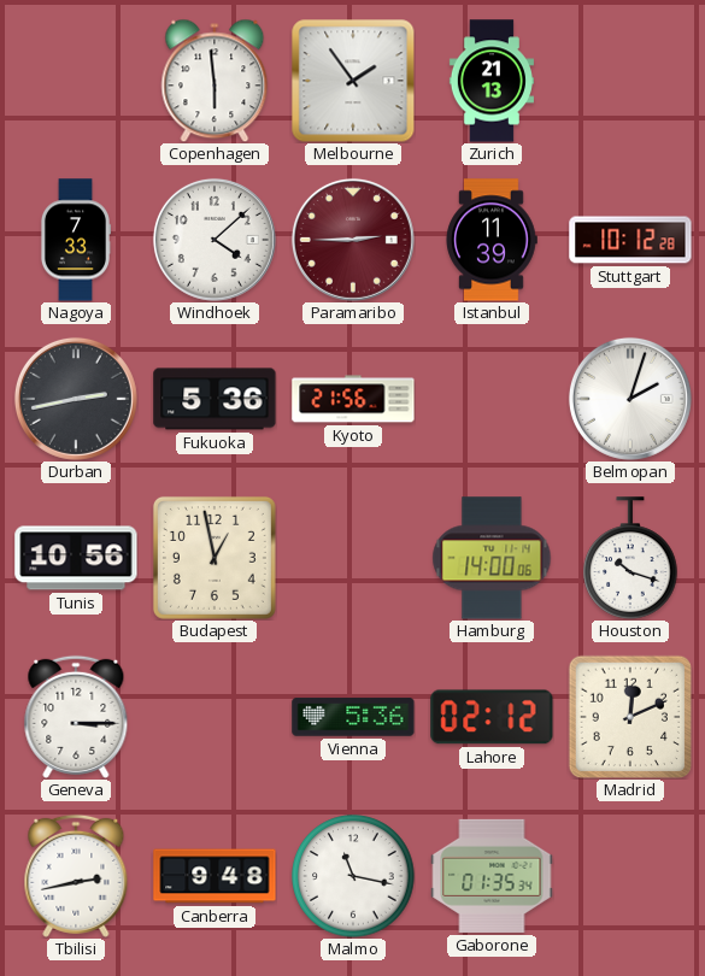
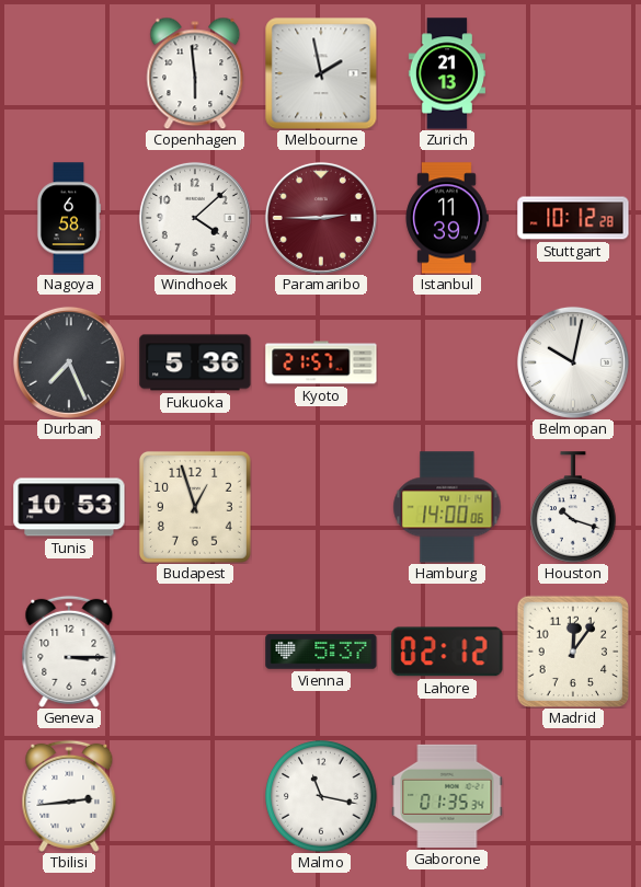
Melbourne: 1:54 -> 1:58
Nagoya: 7:33 -> 6:58
Durban: 2:43 -> 7:26
Kyoto: 21:56 -> 21:57
Belmopan: 2:03 -> 10:02
Tunis: 10:56 -> 10:53
Budapest: 12:58 -> 12:57
Vienna: 5:36 -> 5:37
Madrid: 12:11 -> 12:06
Tbilisi: 2:43 -> 2:44
Canberra: 9:48 -> none
